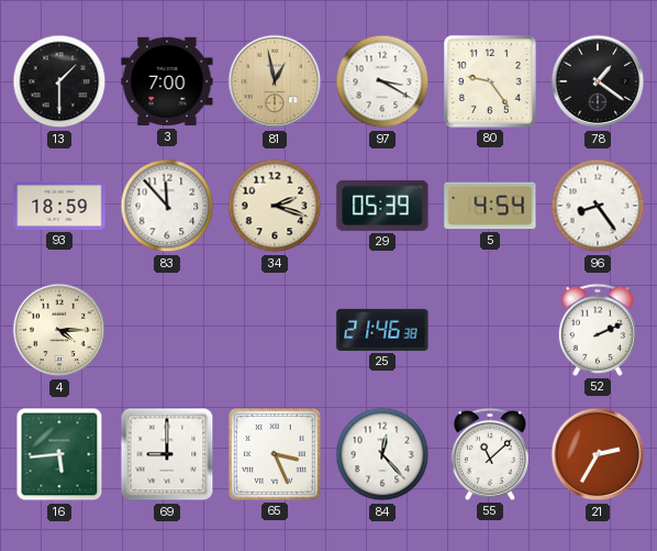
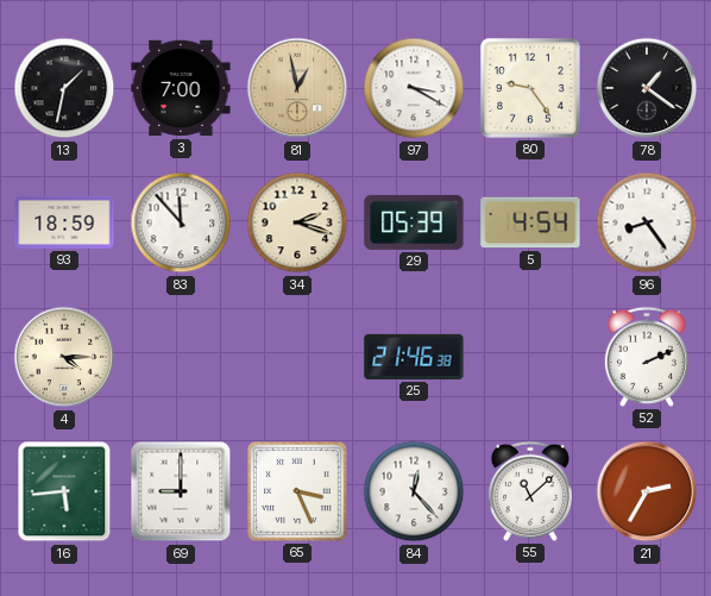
13: 1:30 -> 1:32
